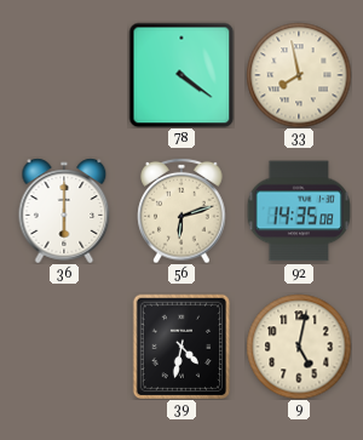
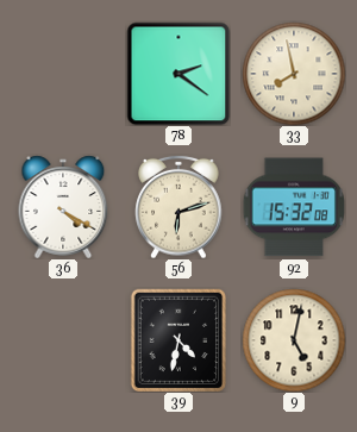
78: 4:21 -> 2:21
36: 6:00 -> 4:20
92: 14:35 -> 15:32
